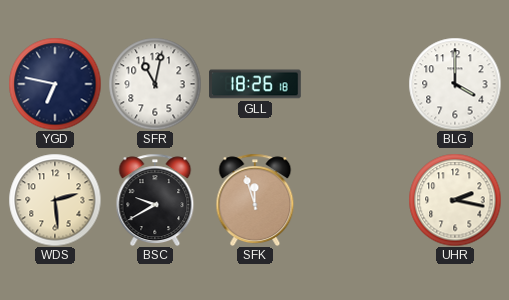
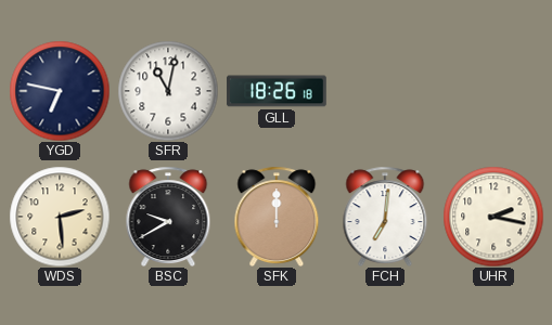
BLG: 4:00 -> none
SFK: 11:57 -> 12:00
FCH: none -> 7:01
